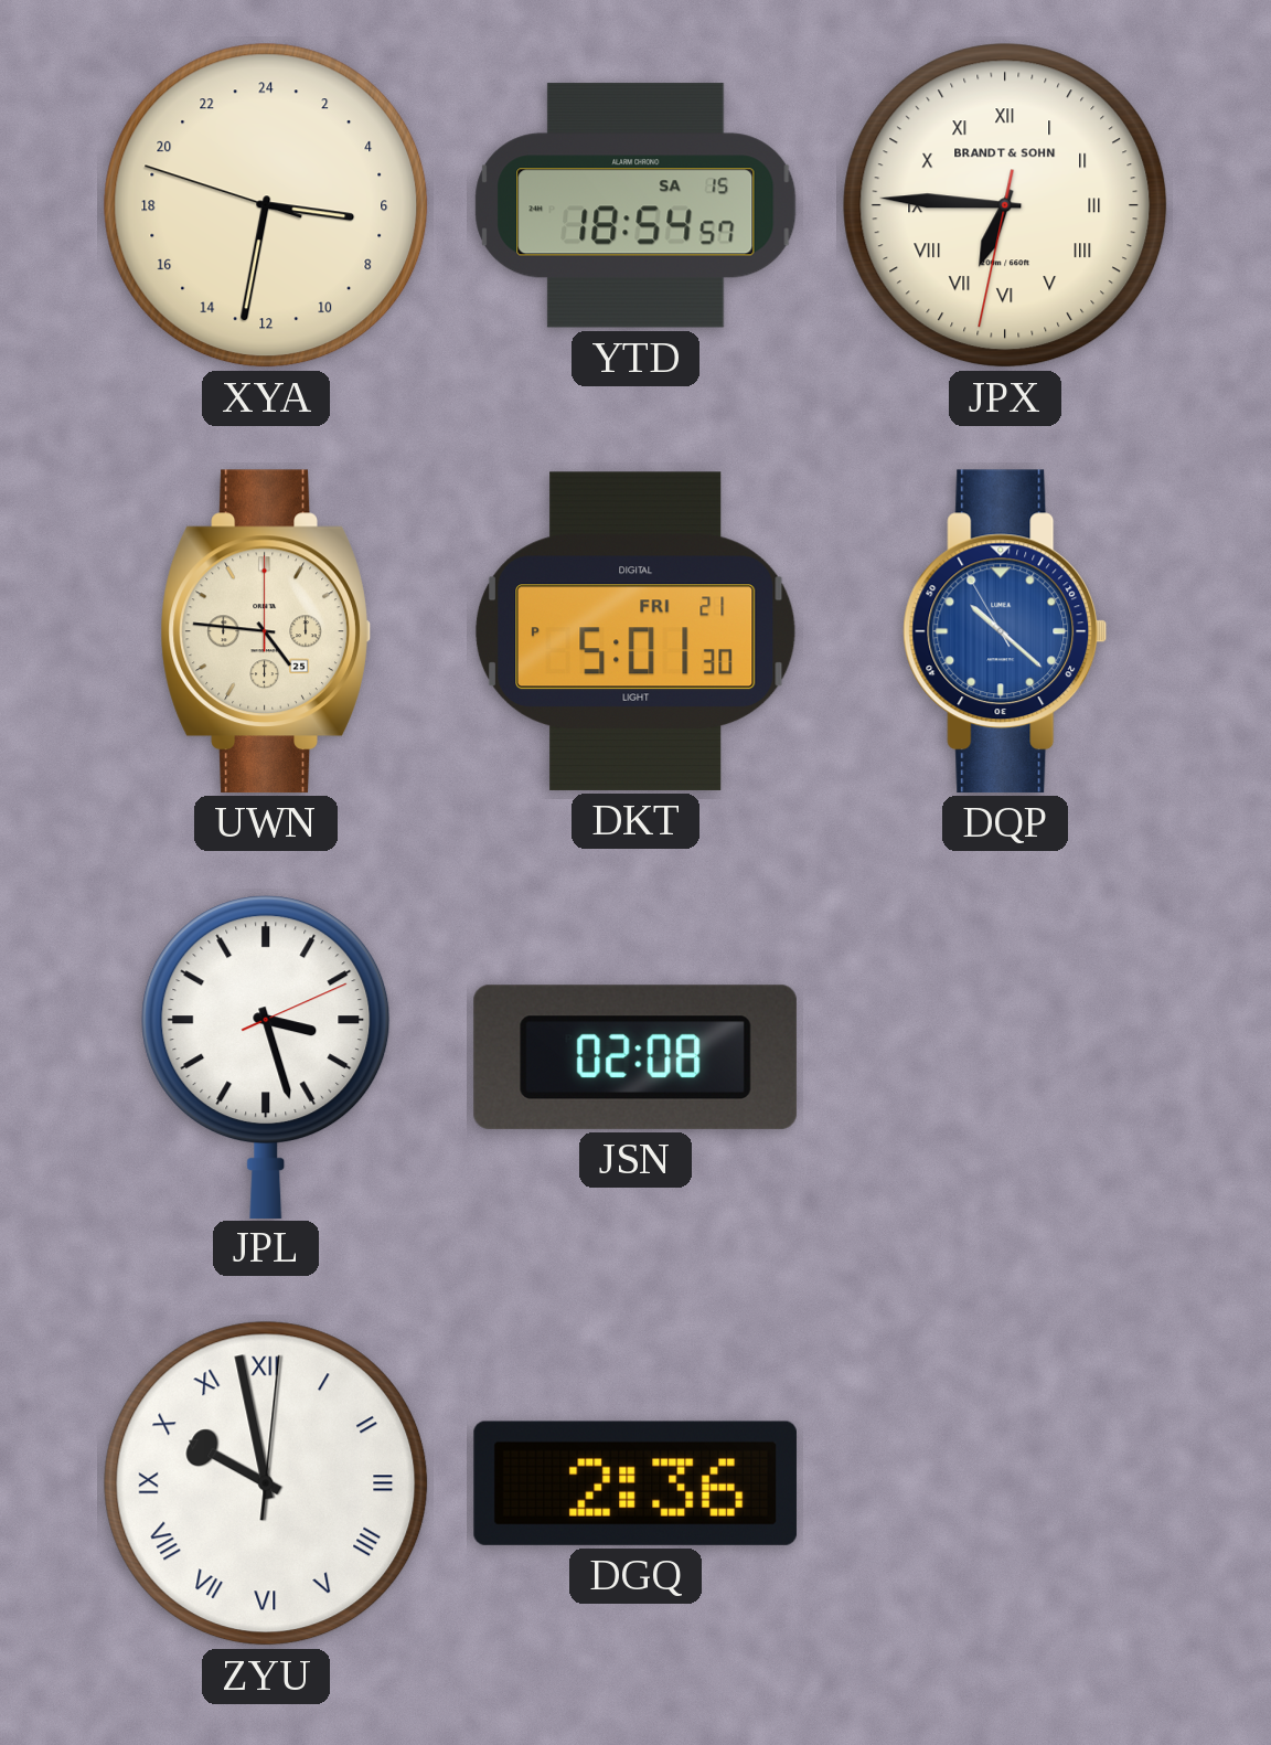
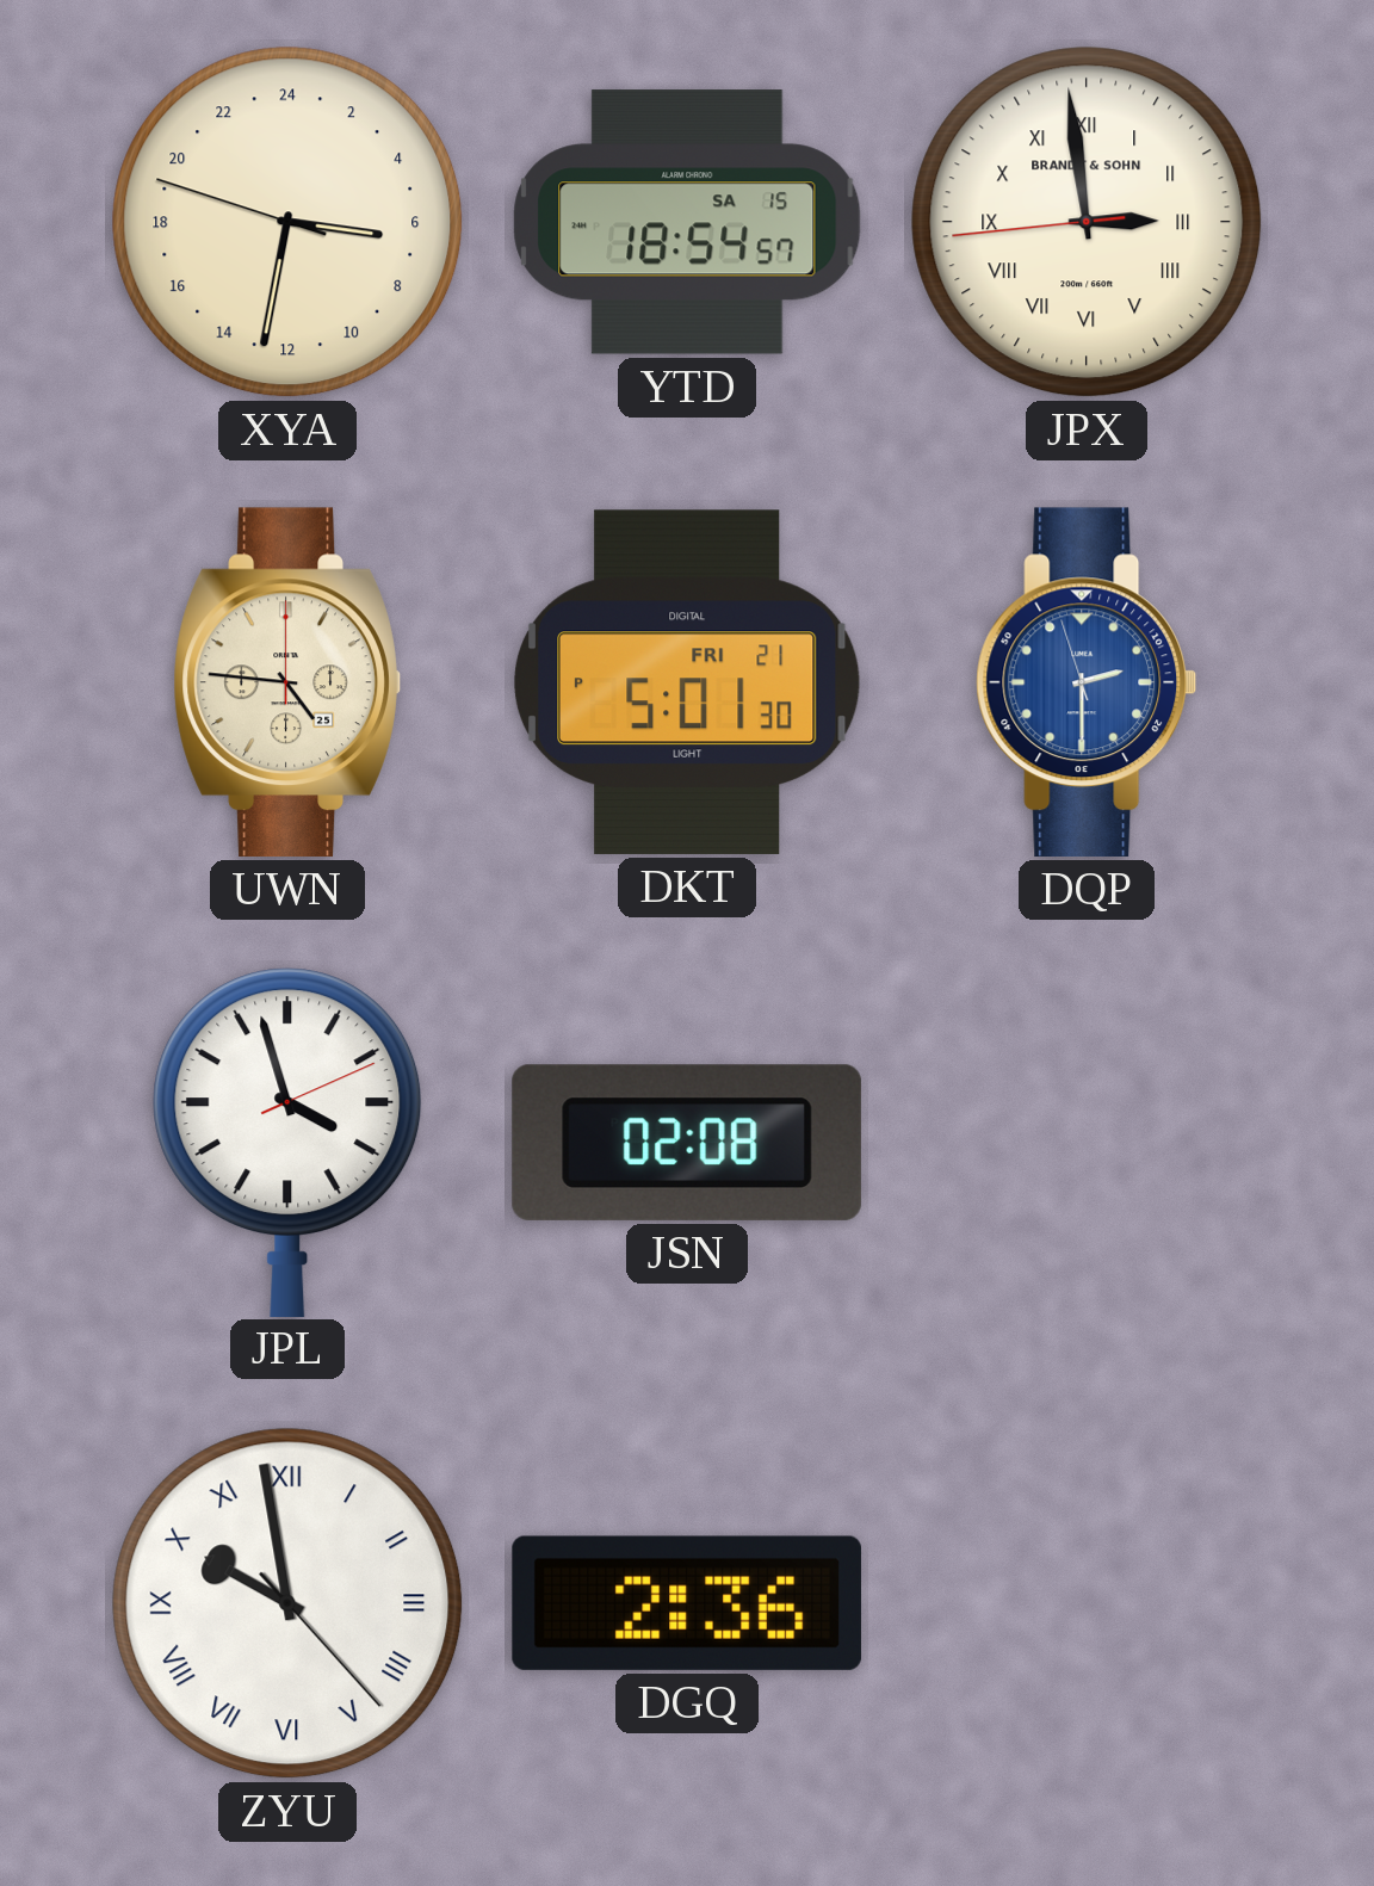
JPX: 6:45 -> 2:58
DQP: 10:21 -> 2:29
JPL: 3:27 -> 3:57
ZYU: 9:58:01 -> 9:58:23
